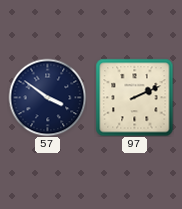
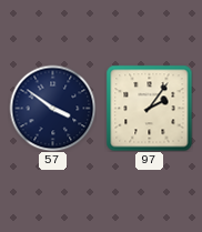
97: 2:11 -> 2:06
